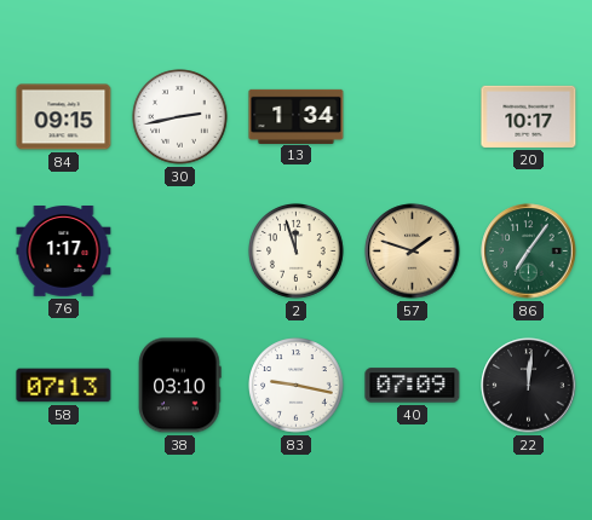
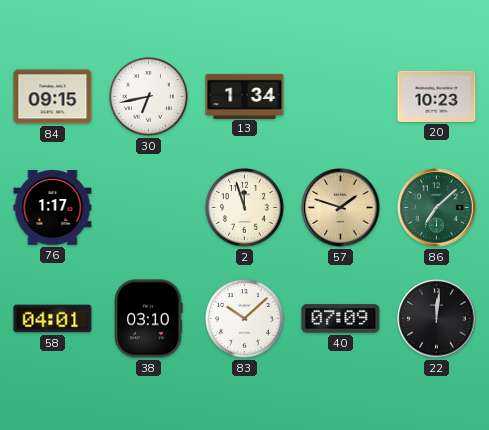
30: 2:43 -> 6:43
20: 10:17 -> 10:23
86: 7:06 -> 7:08
58: 07:13 -> 04:01
83: 9:17 -> 10:08
